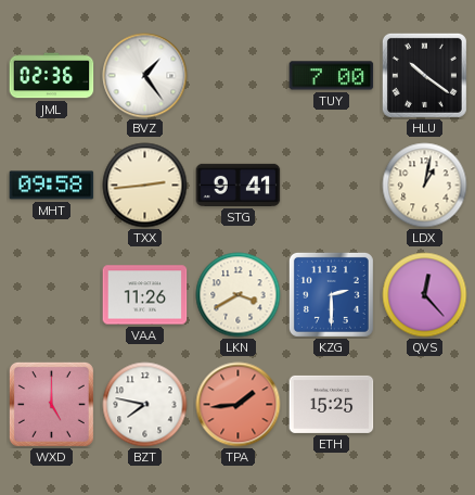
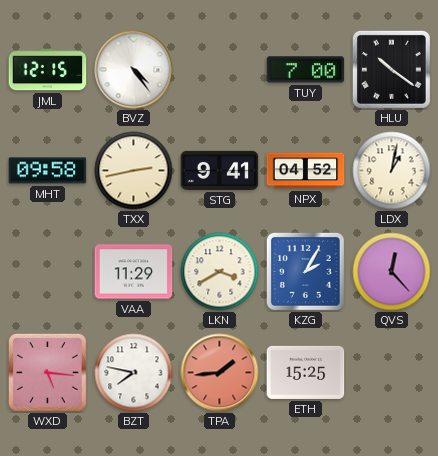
JML: 02:36 -> 12:15
BVZ: 1:24 -> 4:24
TXX: 2:44 -> 2:43
NPX: none -> 04:52
VAA: 11:26 -> 11:29
KZG: 2:30 -> 2:05
WXD: 5:00 -> 5:16
